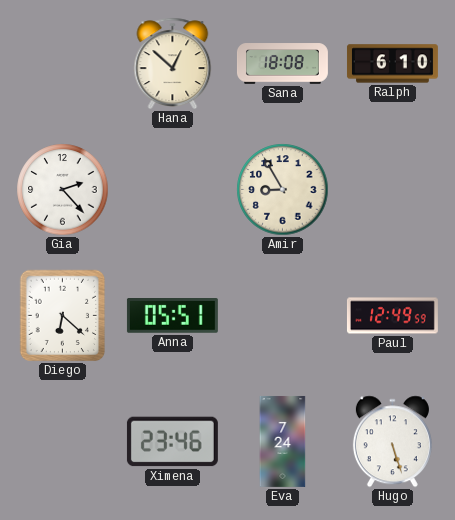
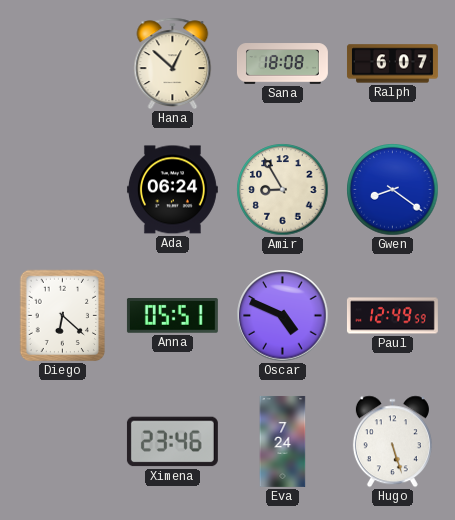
Ralph: 6:10 -> 6:07
Gia: 2:23 -> none
Ada: none -> 06:24
Gwen: none -> 8:21
Oscar: none -> 4:49
